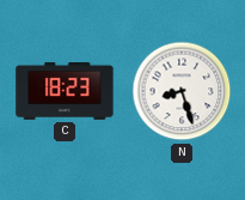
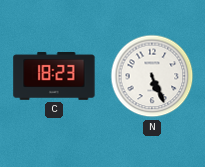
N: 8:27 -> 5:26
